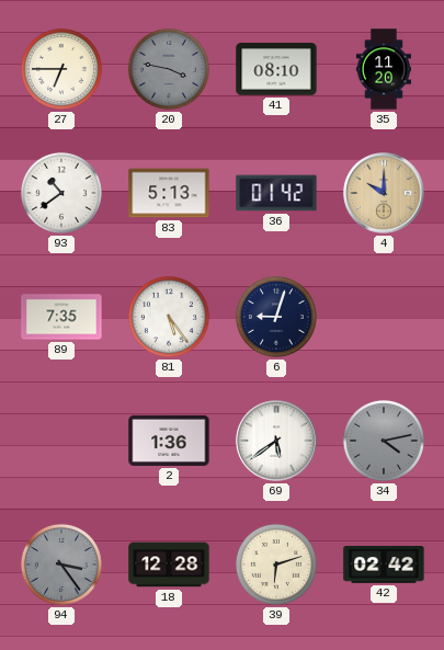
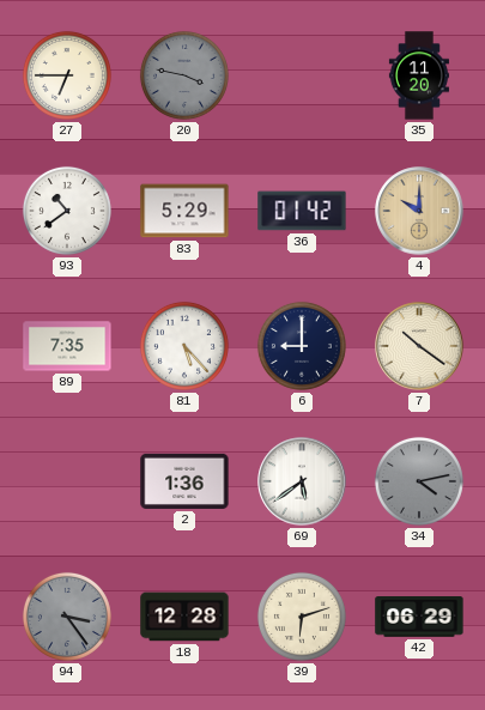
41: 08:10 -> none
83: 5:13 -> 5:29
81: 5:24 -> 5:23
6: 9:03 -> 9:00
7: none -> 10:21
42: 02:42 -> 06:29
